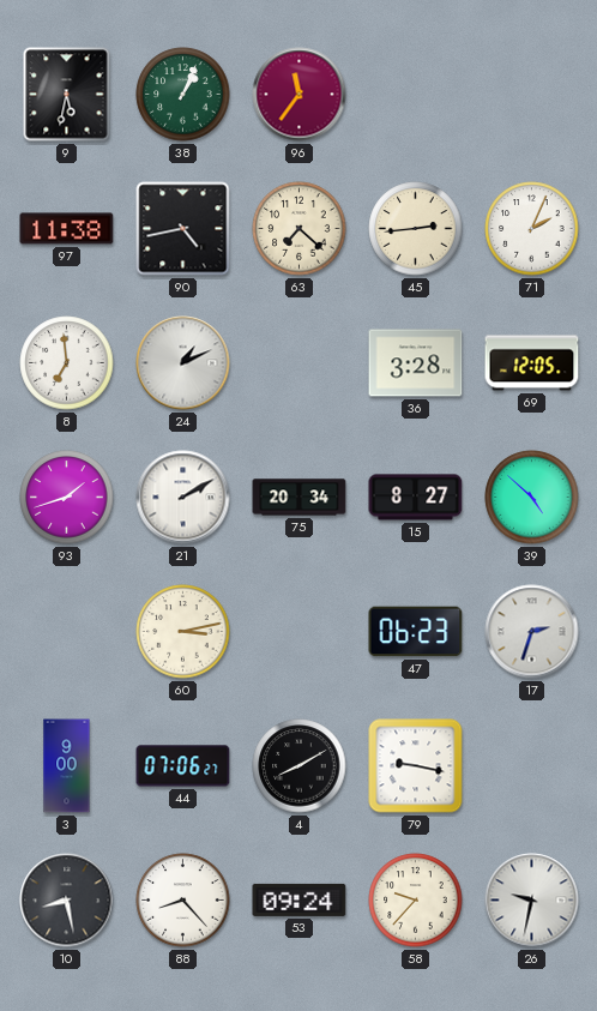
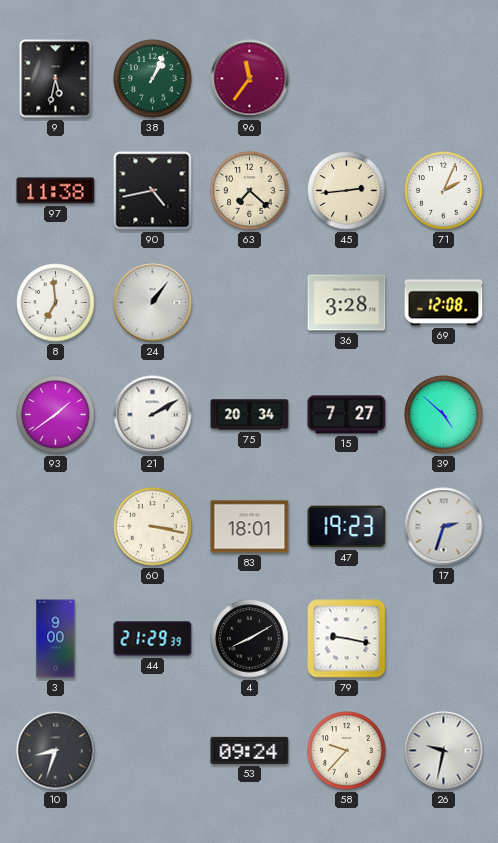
24: 1:11 -> 1:06
69: 12:05 -> 12:08
93: 1:42 -> 1:39
15: 8:27 -> 7:27
60: 3:13 -> 3:17
83: none -> 18:01
47: 06:23 -> 19:23
44: 07:06 -> 21:29
10: 8:28 -> 8:33
88: 8:23 -> none
